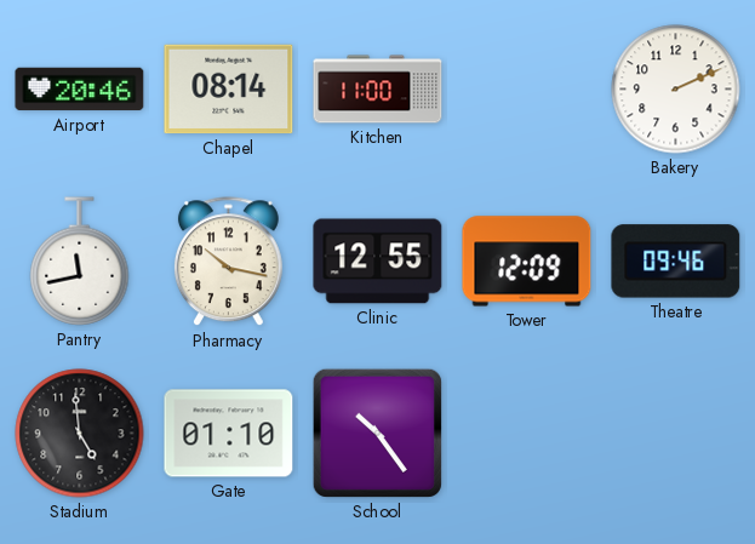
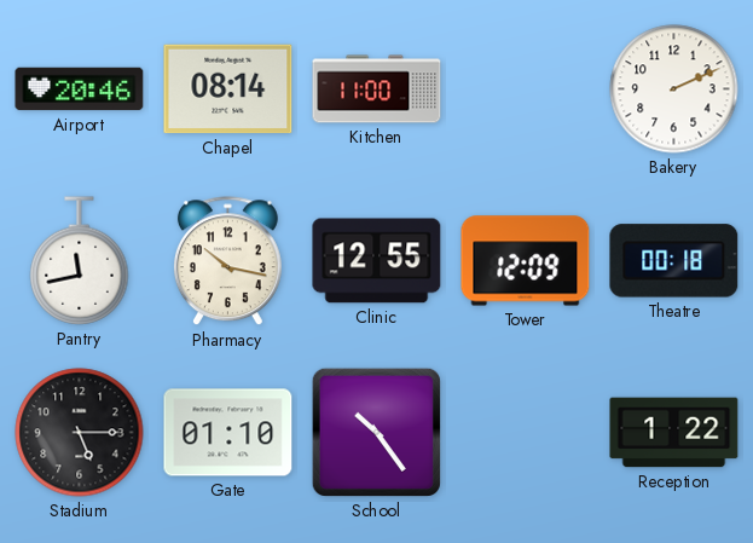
Theatre: 09:46 -> 00:18
Stadium: 4:59 -> 5:15
Reception: none -> 1:22
